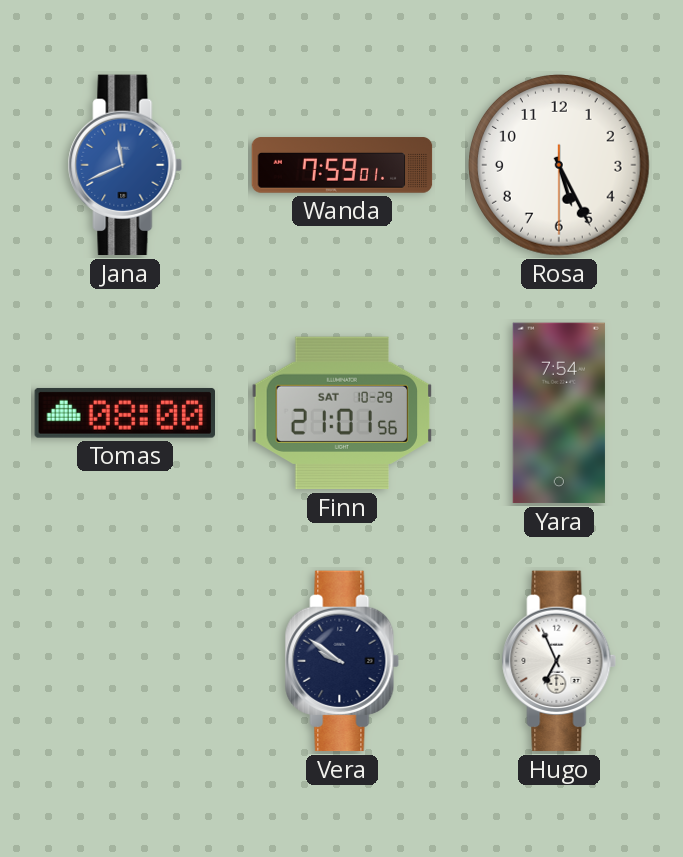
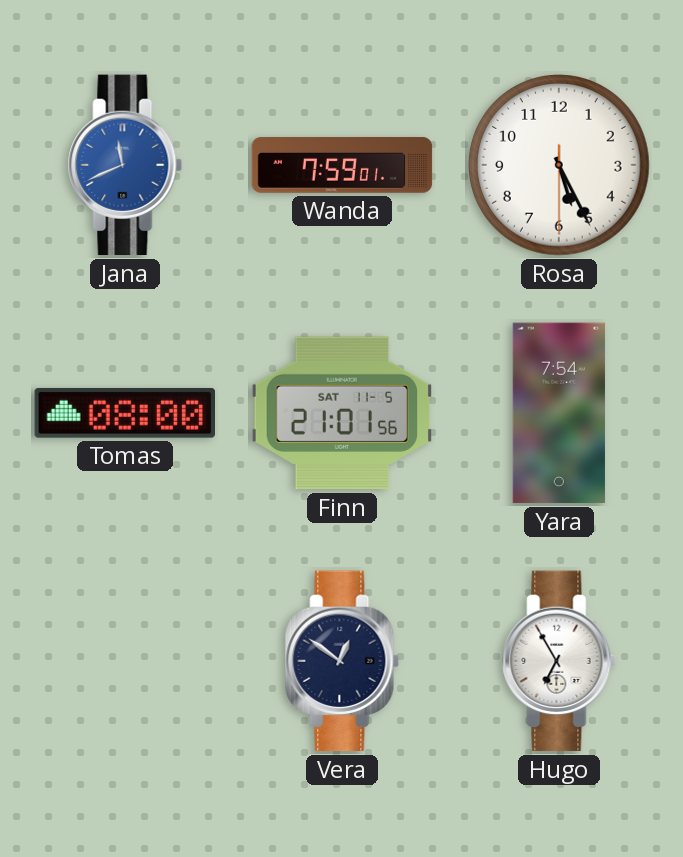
Finn date: SAT 10-29 -> SAT 11-5
Vera: 9:51 -> 12:51
Hugo: 6:56 -> 6:55
